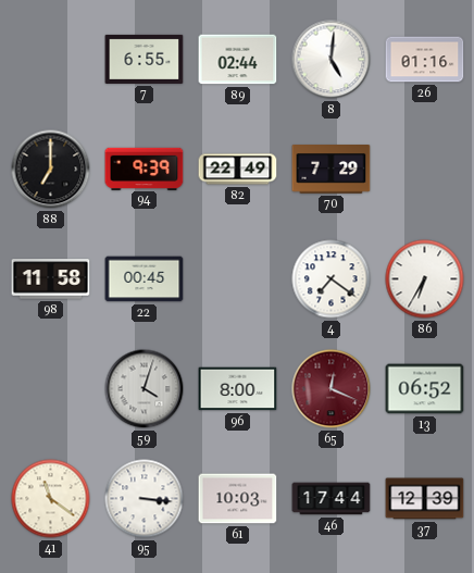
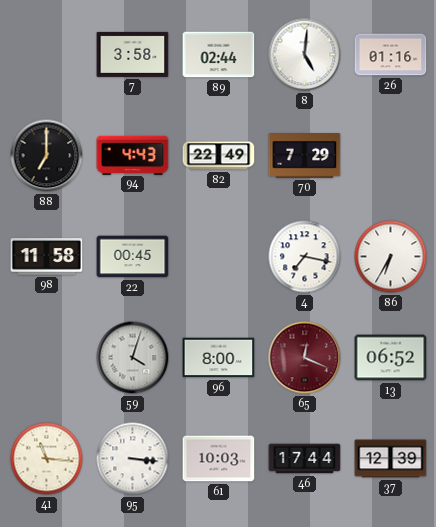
7: 6:55 -> 3:58
94: 9:39 -> 4:43
4: 7:21 -> 7:17
41: 11:21 -> 11:16
